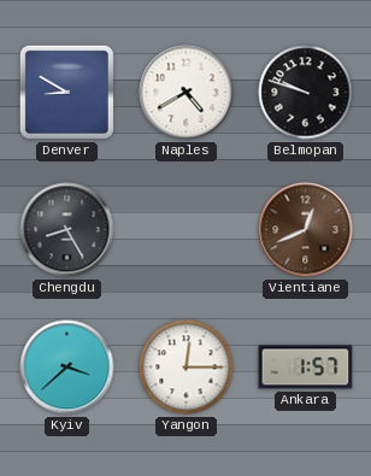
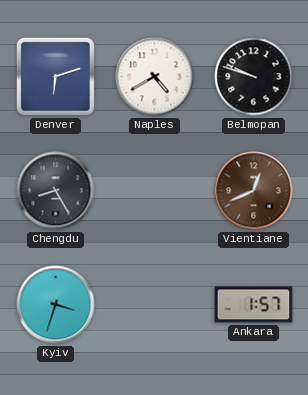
Denver: 8:50 -> 6:12
Kyiv: 3:38 -> 3:33
Yangon: 12:15 -> none
